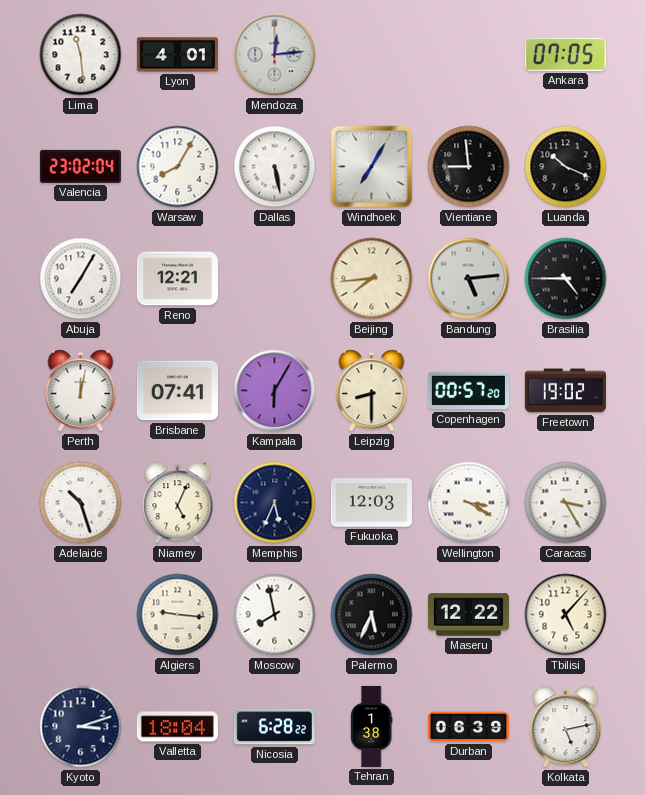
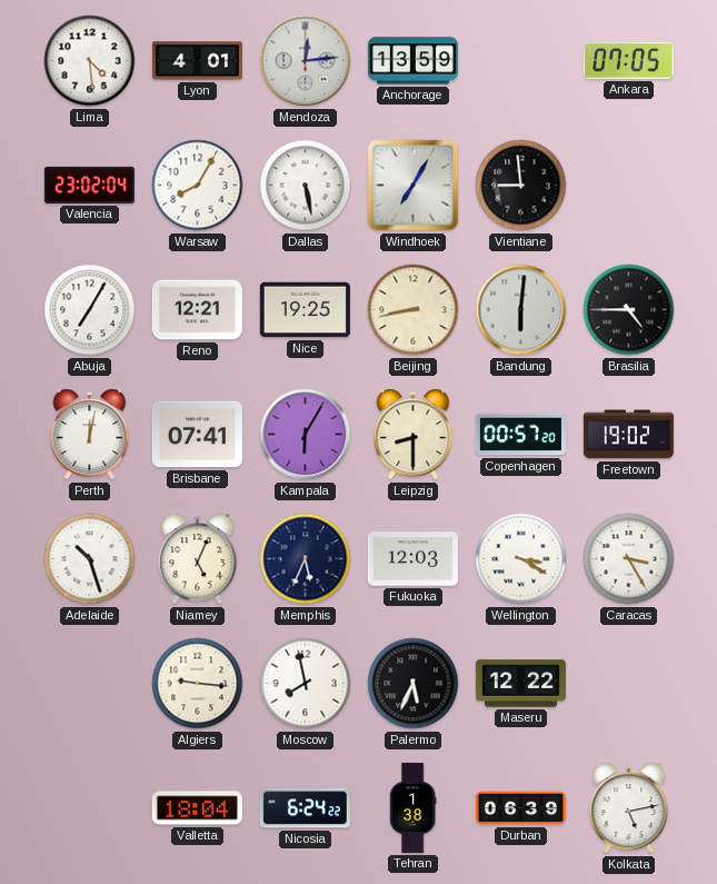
Lima: 11:29 -> 4:29
Anchorage: none -> 13:59
Luanda: 10:19 -> none
Nice: none -> 19:25
Beijing: 7:44 -> 8:43
Bandung: 5:14 -> 6:01
Tbilisi: 5:07 -> none
Kyoto: 3:12 -> none
Nicosia: 6:28 -> 6:24
